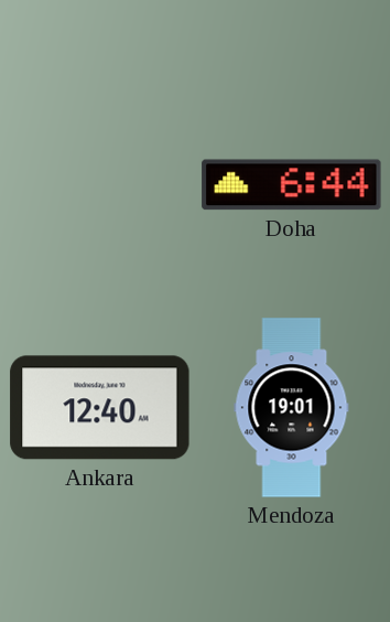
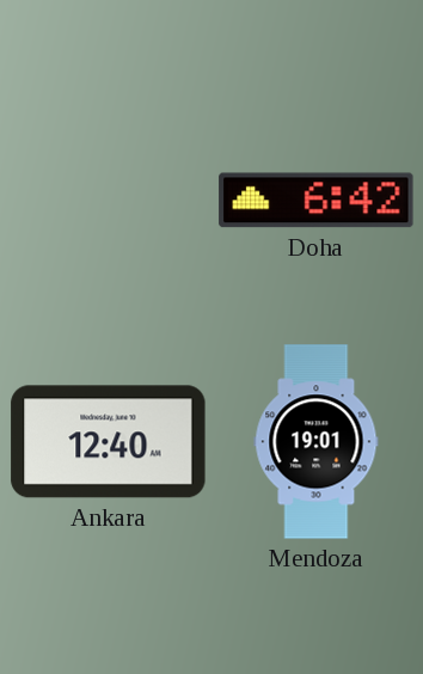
Doha: 6:44 -> 6:42
